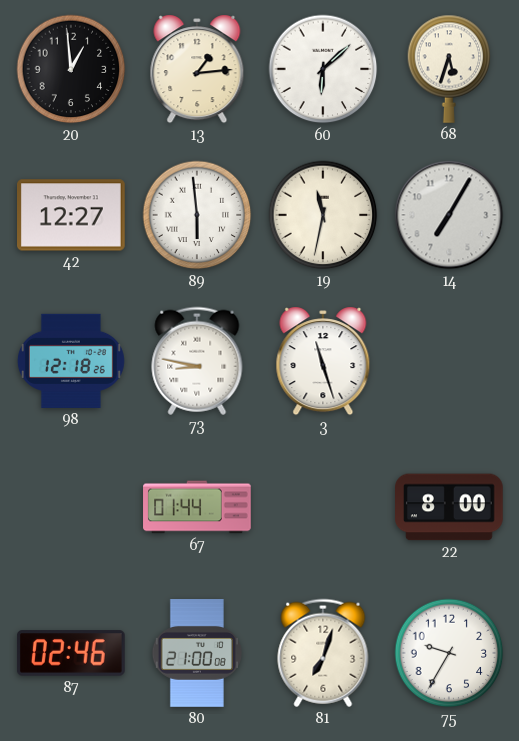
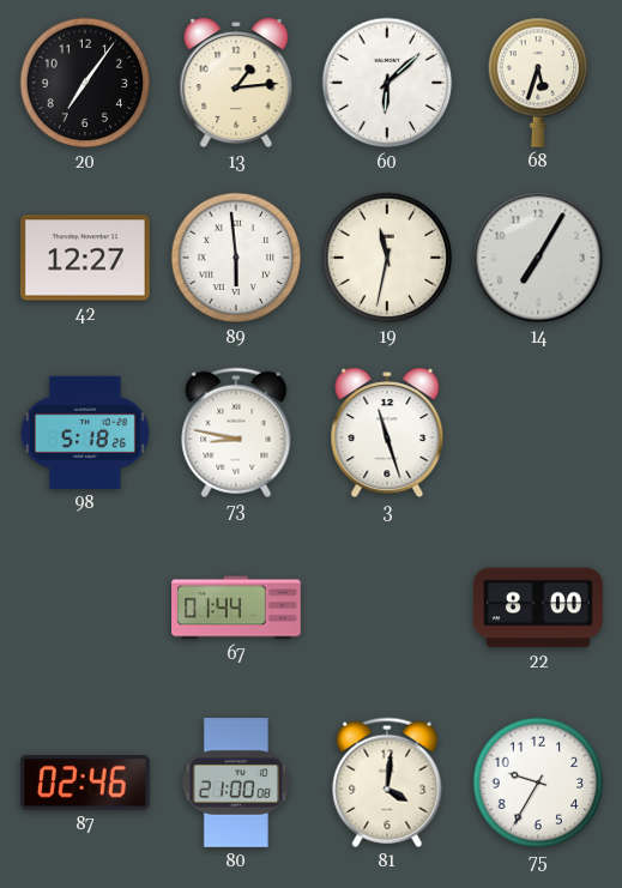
20: 12:59 -> 7:06
98: 12:18 -> 5:18
81: 7:03 -> 4:01
